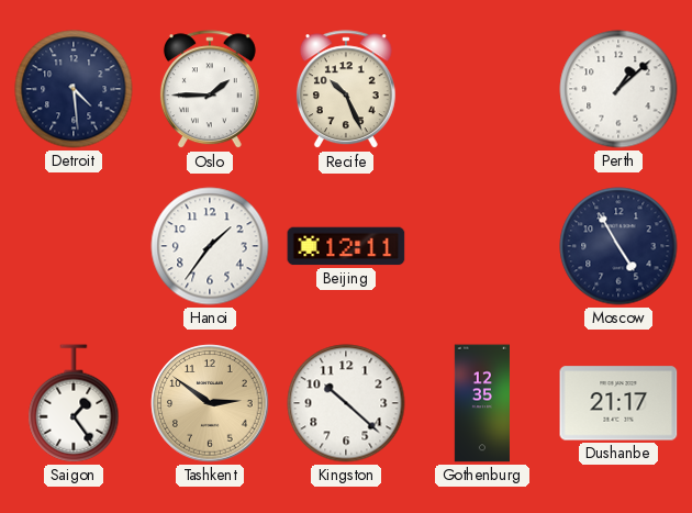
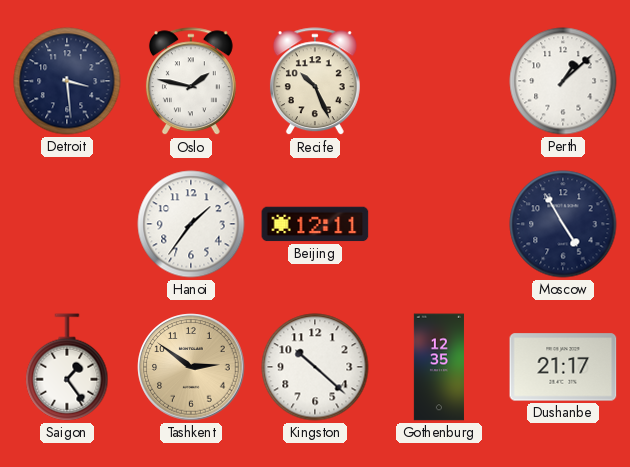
Detroit: 4:29 -> 3:29
Oslo: 1:45 -> 1:47
